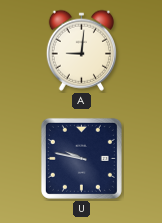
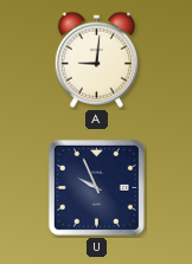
U: 9:47 -> 9:56
